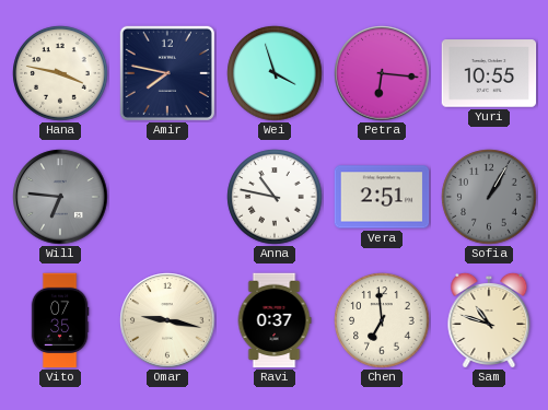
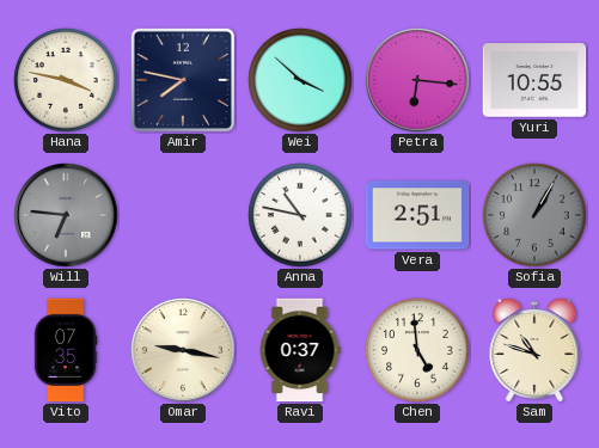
Wei: 3:57 -> 3:52
Chen: 6:59 -> 4:59
